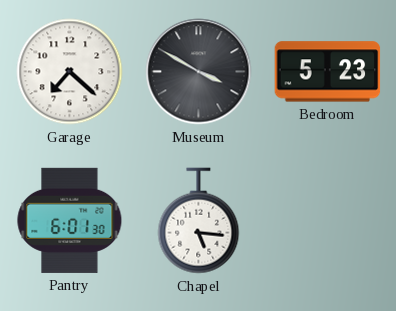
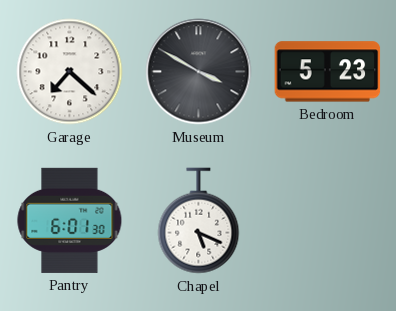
Chapel: 5:16 -> 5:19
